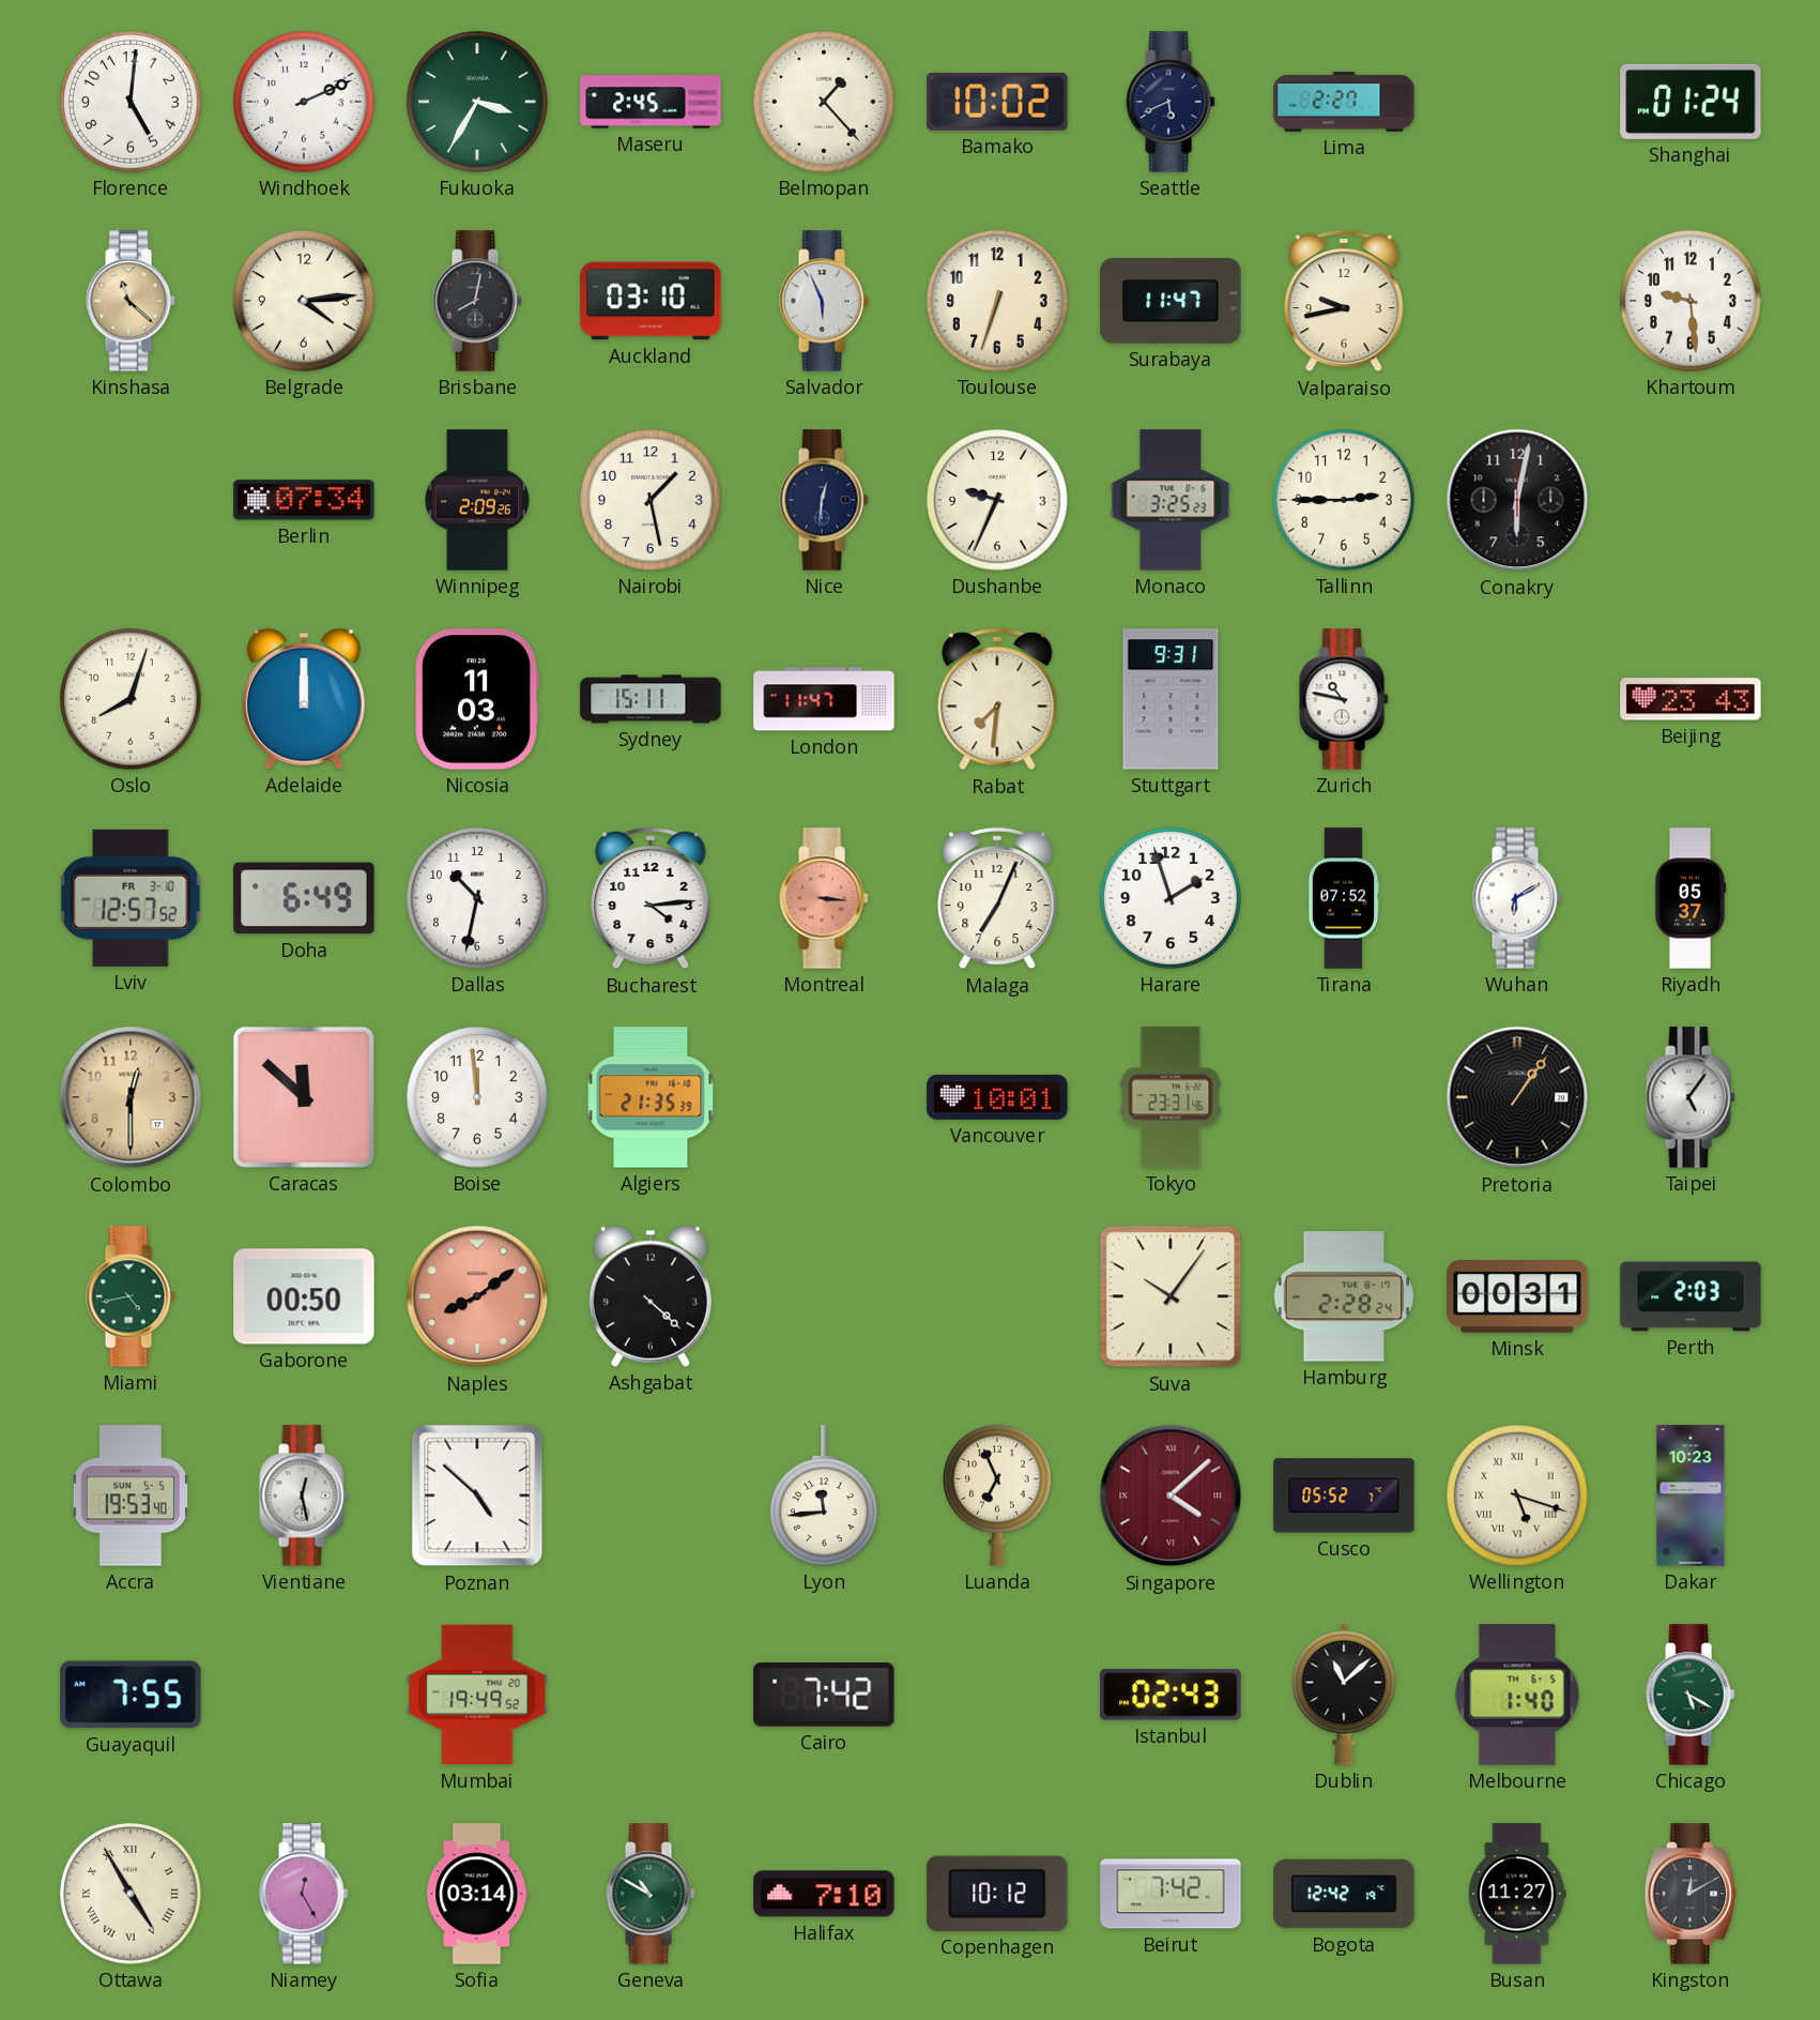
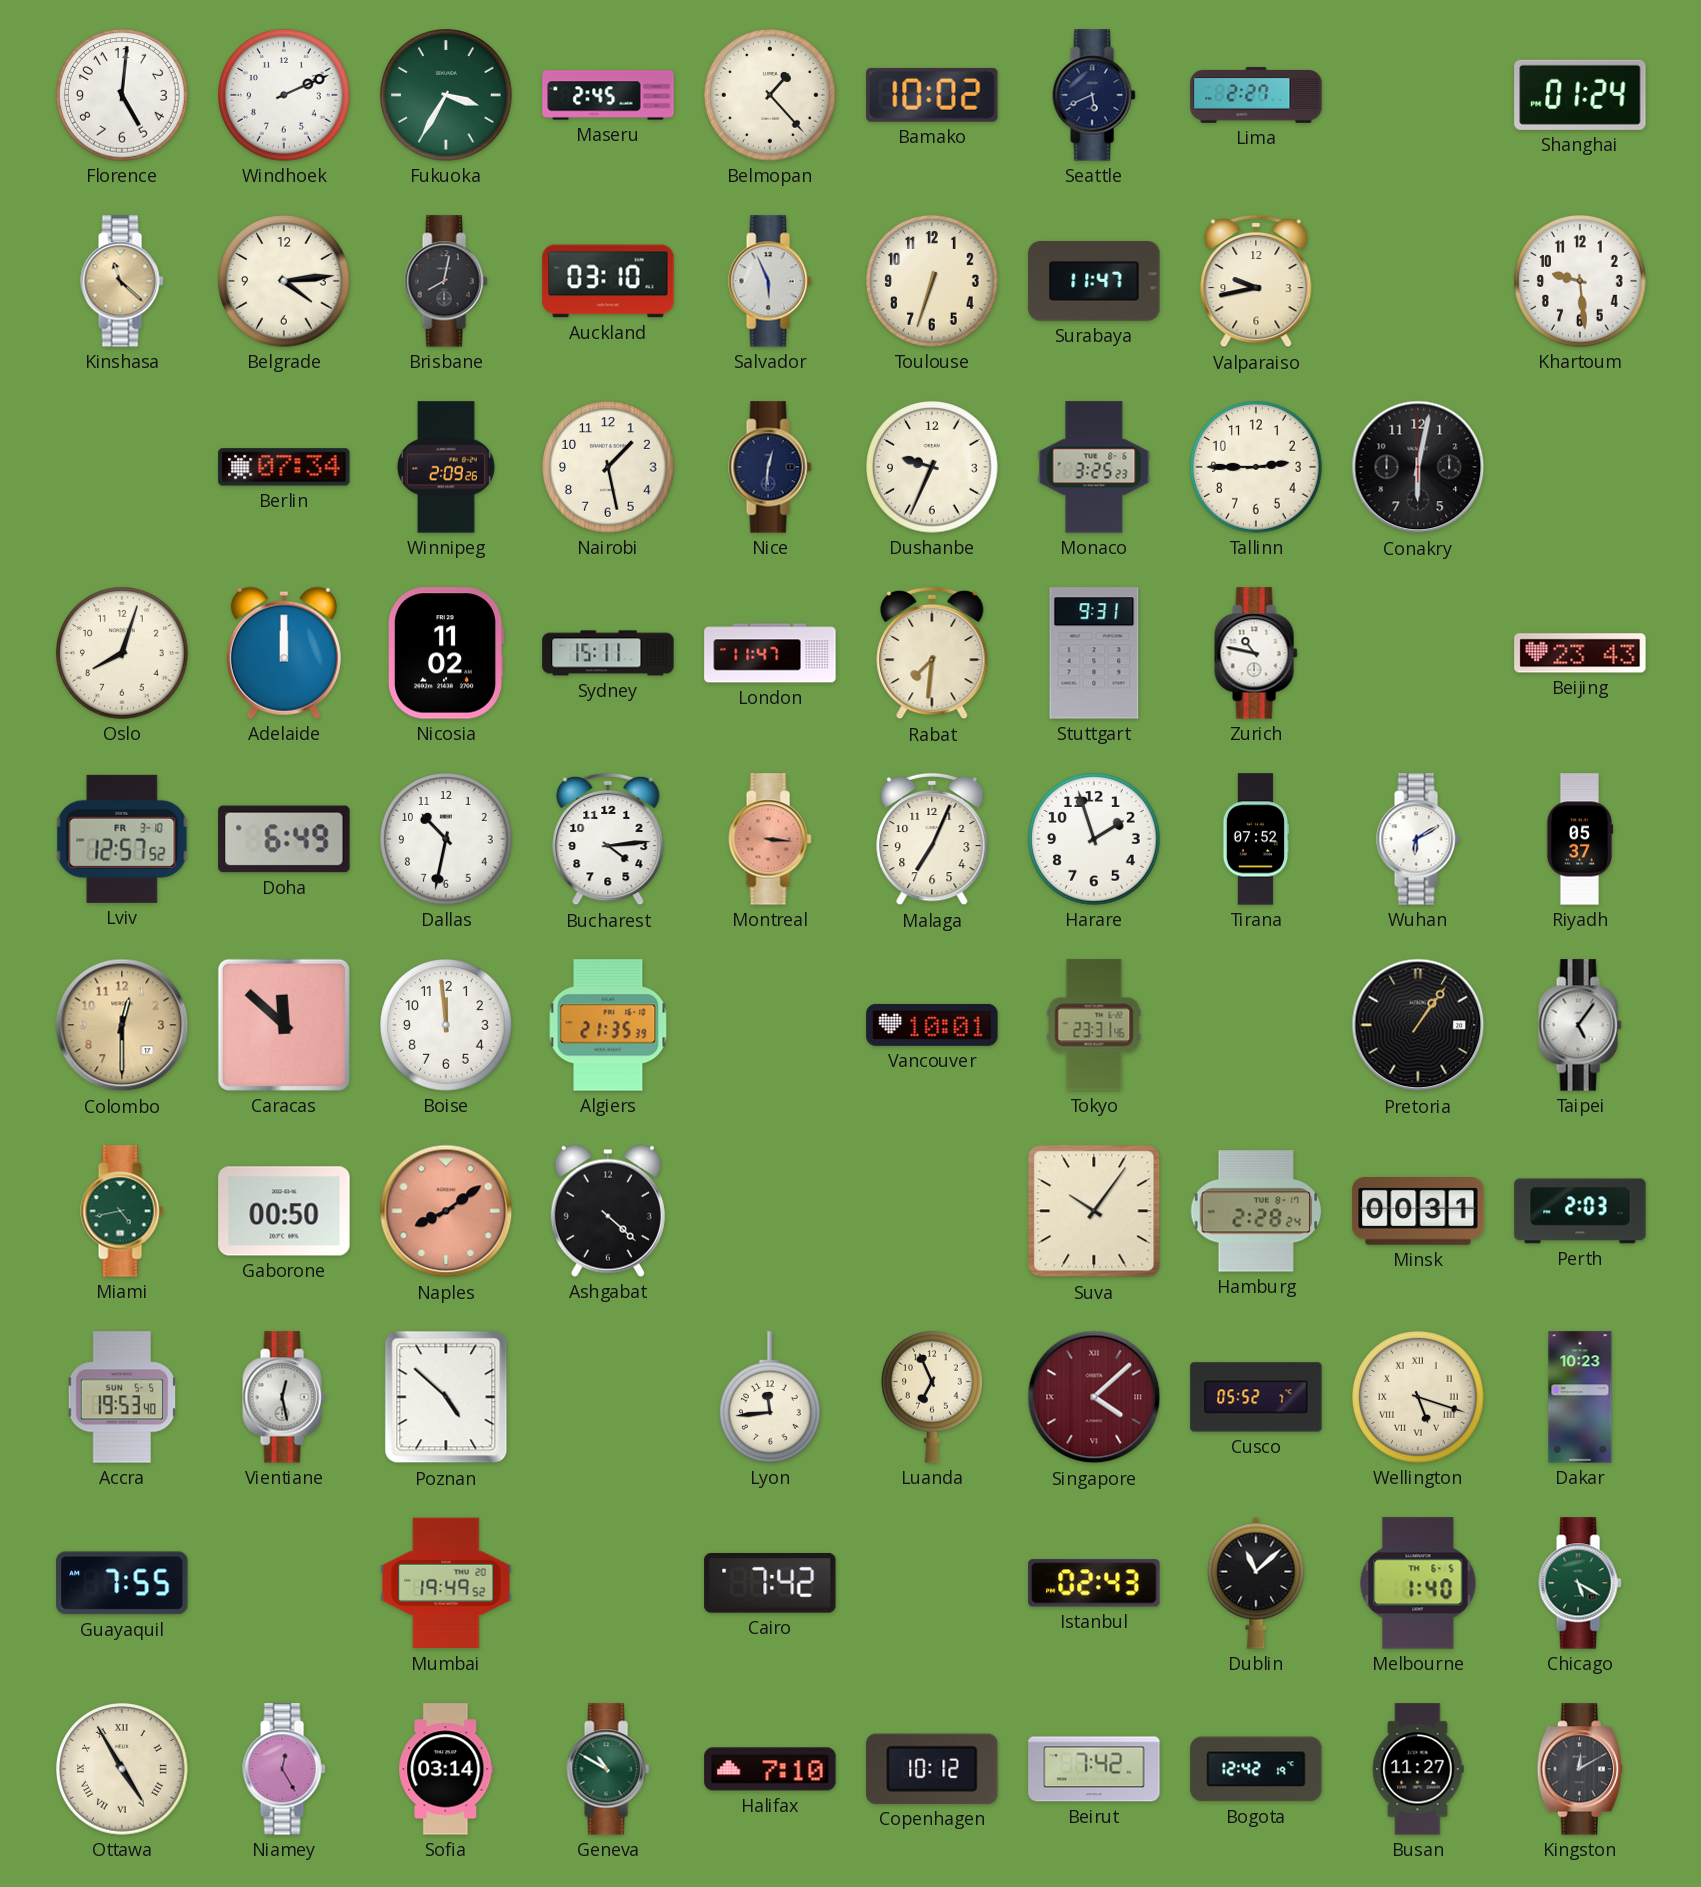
Nicosia: 11:03 -> 11:02
